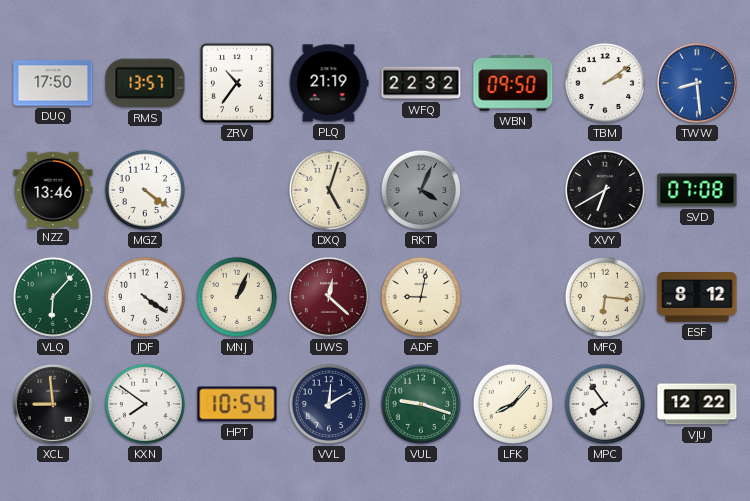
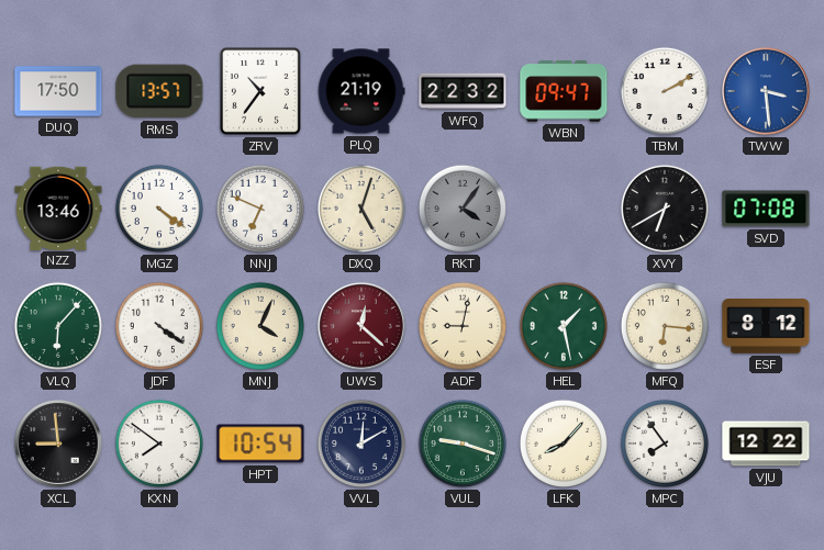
WBN: 09:50 -> 09:47
TBM: 2:09 -> 2:10
TWW: 8:29 -> 3:29
NNJ: none -> 6:49
RKT: 4:04 -> 4:06
MNJ: 1:04 -> 4:04
HEL: none -> 1:28
